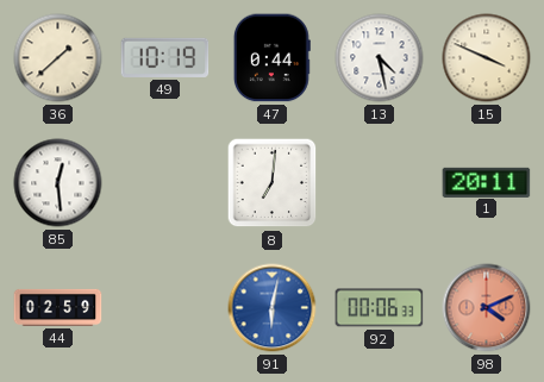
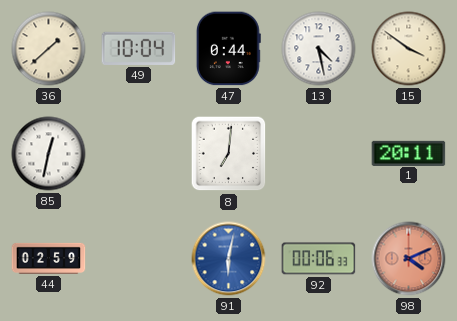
49: 10:19 -> 10:04
15: 3:49 -> 3:51
85: 12:29 -> 12:32
